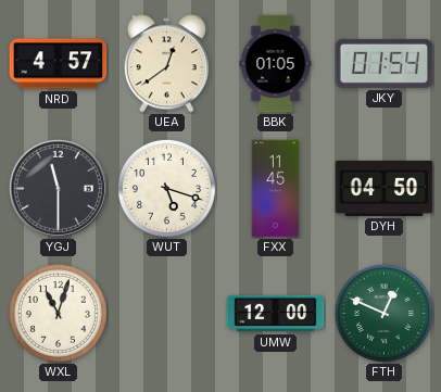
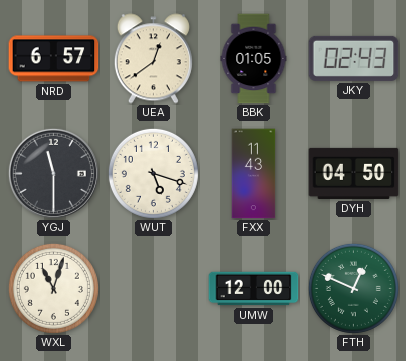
NRD: 4:57 -> 6:57
JKY: 01:54 -> 02:43
FXX: 11:45 -> 11:43
